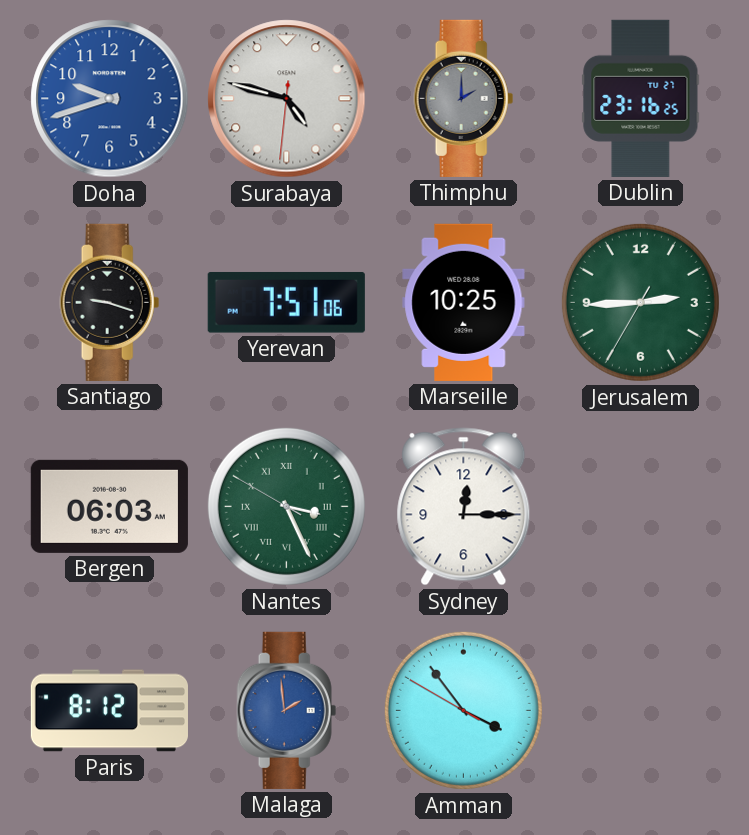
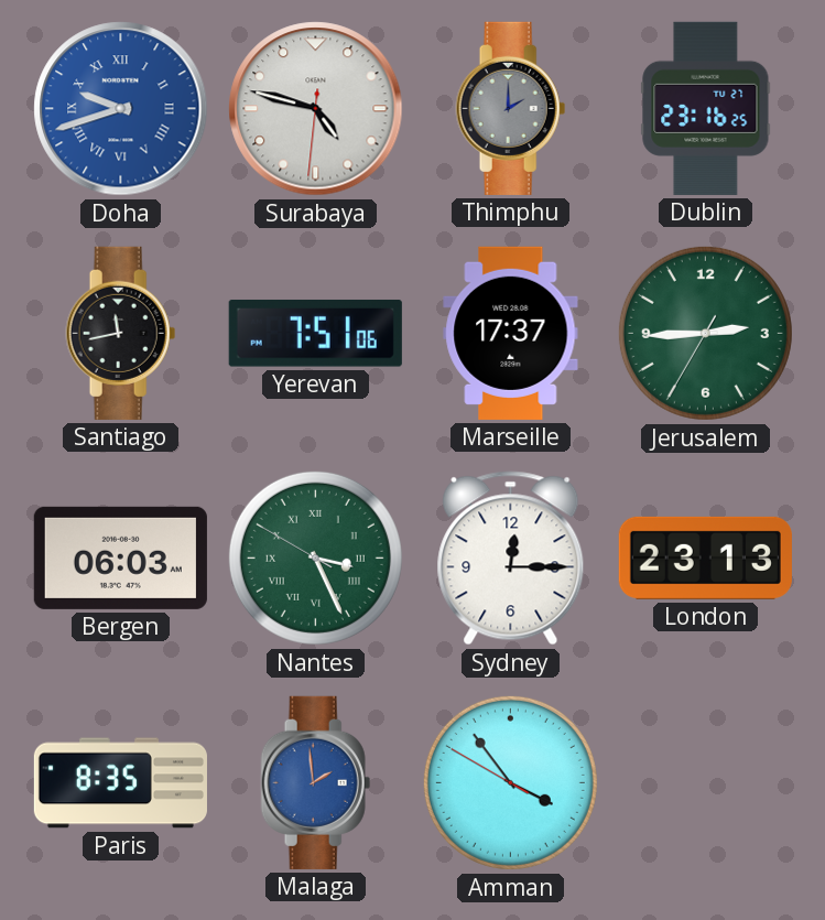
Doha numerals: Arabic -> Roman
Santiago: 9:18 -> 11:43
Marseille: 10:25 -> 17:37
London: none -> 23:13
Paris: 8:12 -> 8:35
